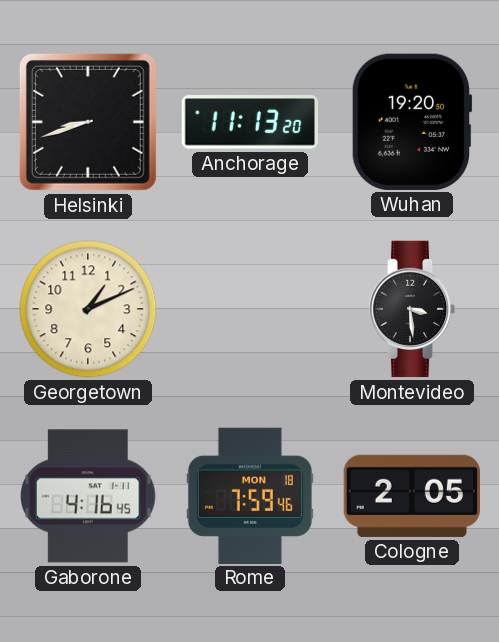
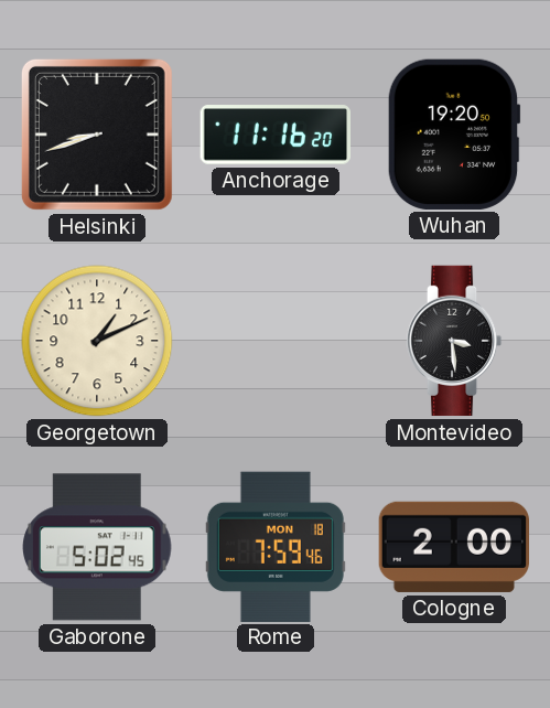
Anchorage: 11:13 -> 11:16
Gaborone: 4:16 -> 5:02
Cologne: 2:05 -> 2:00
